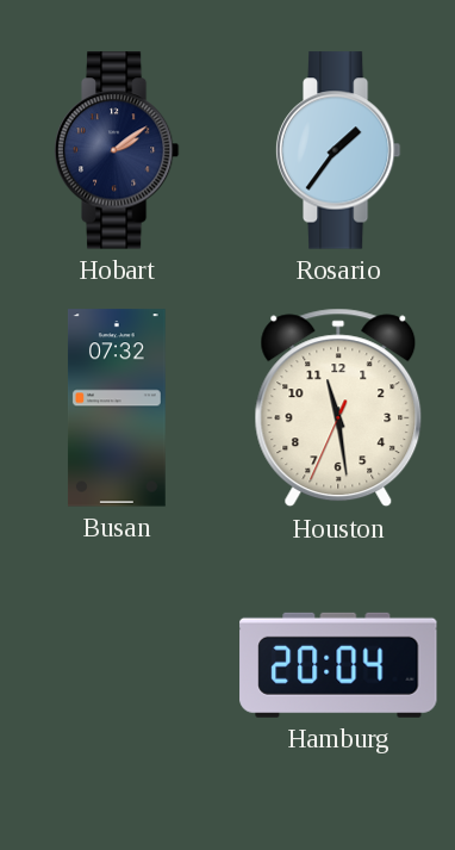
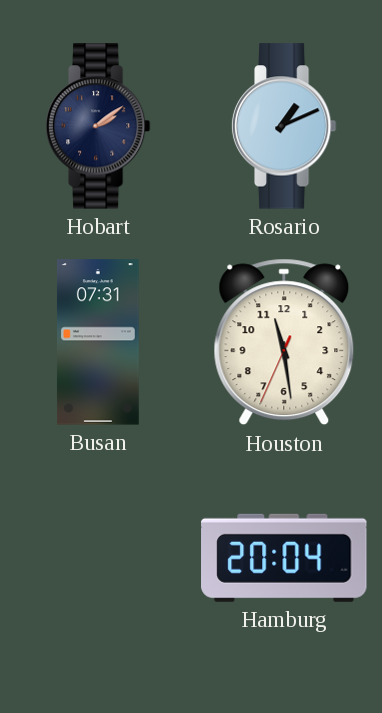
Rosario: 1:36 -> 1:11
Busan: 07:32 -> 07:31
